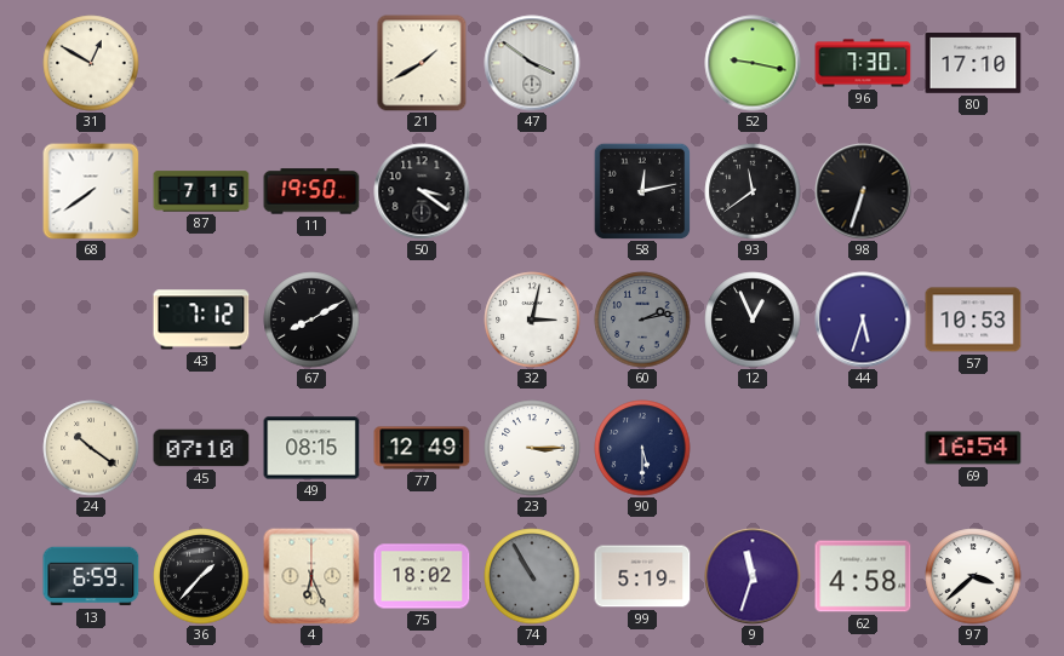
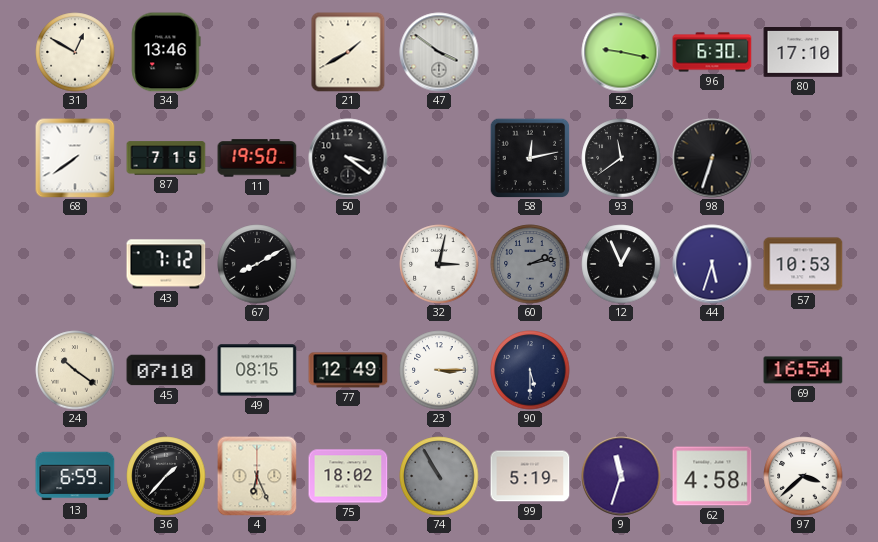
34: none -> 13:46
96: 7:30 -> 6:30
